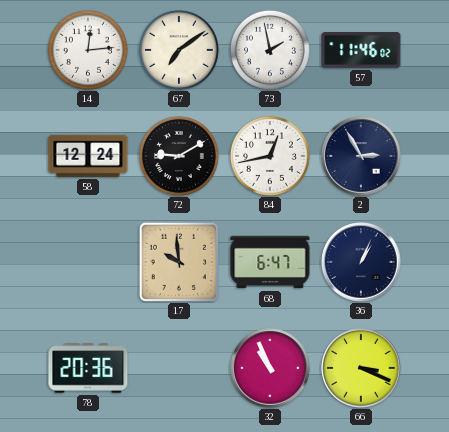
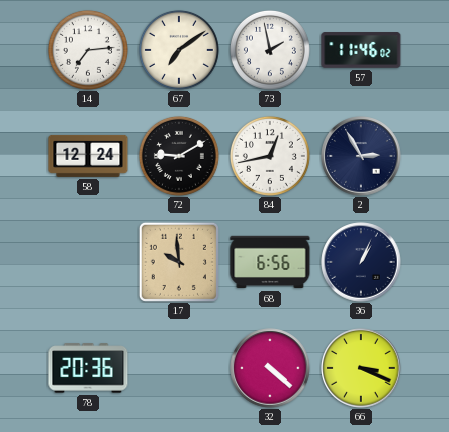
14: 12:14 -> 7:14
68: 6:47 -> 6:56
32: 10:56 -> 4:22
